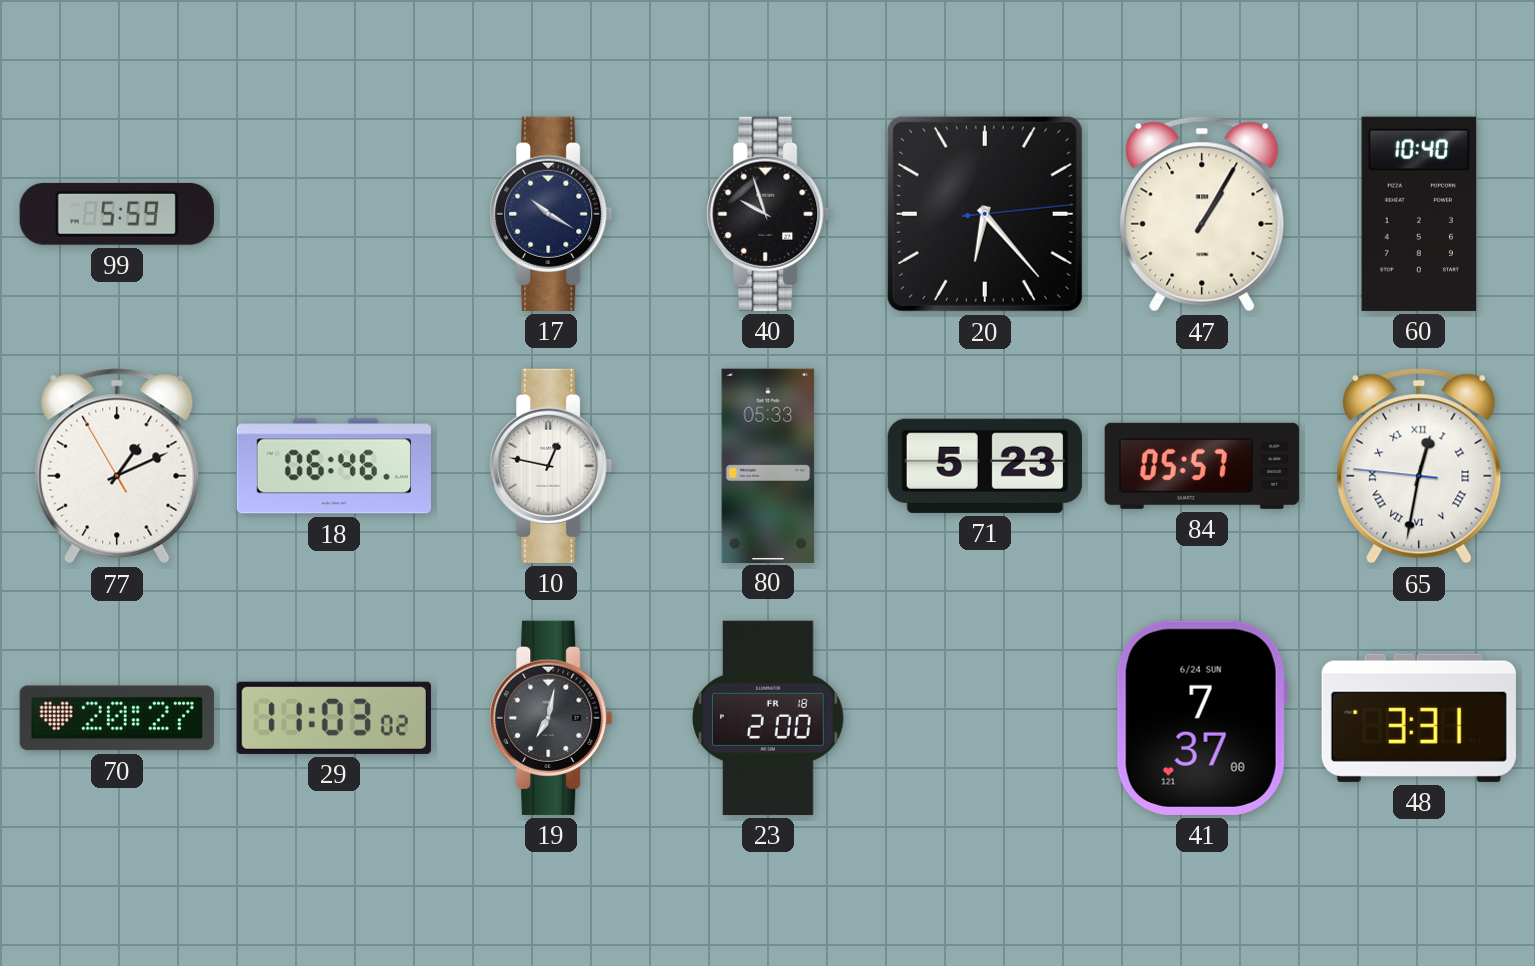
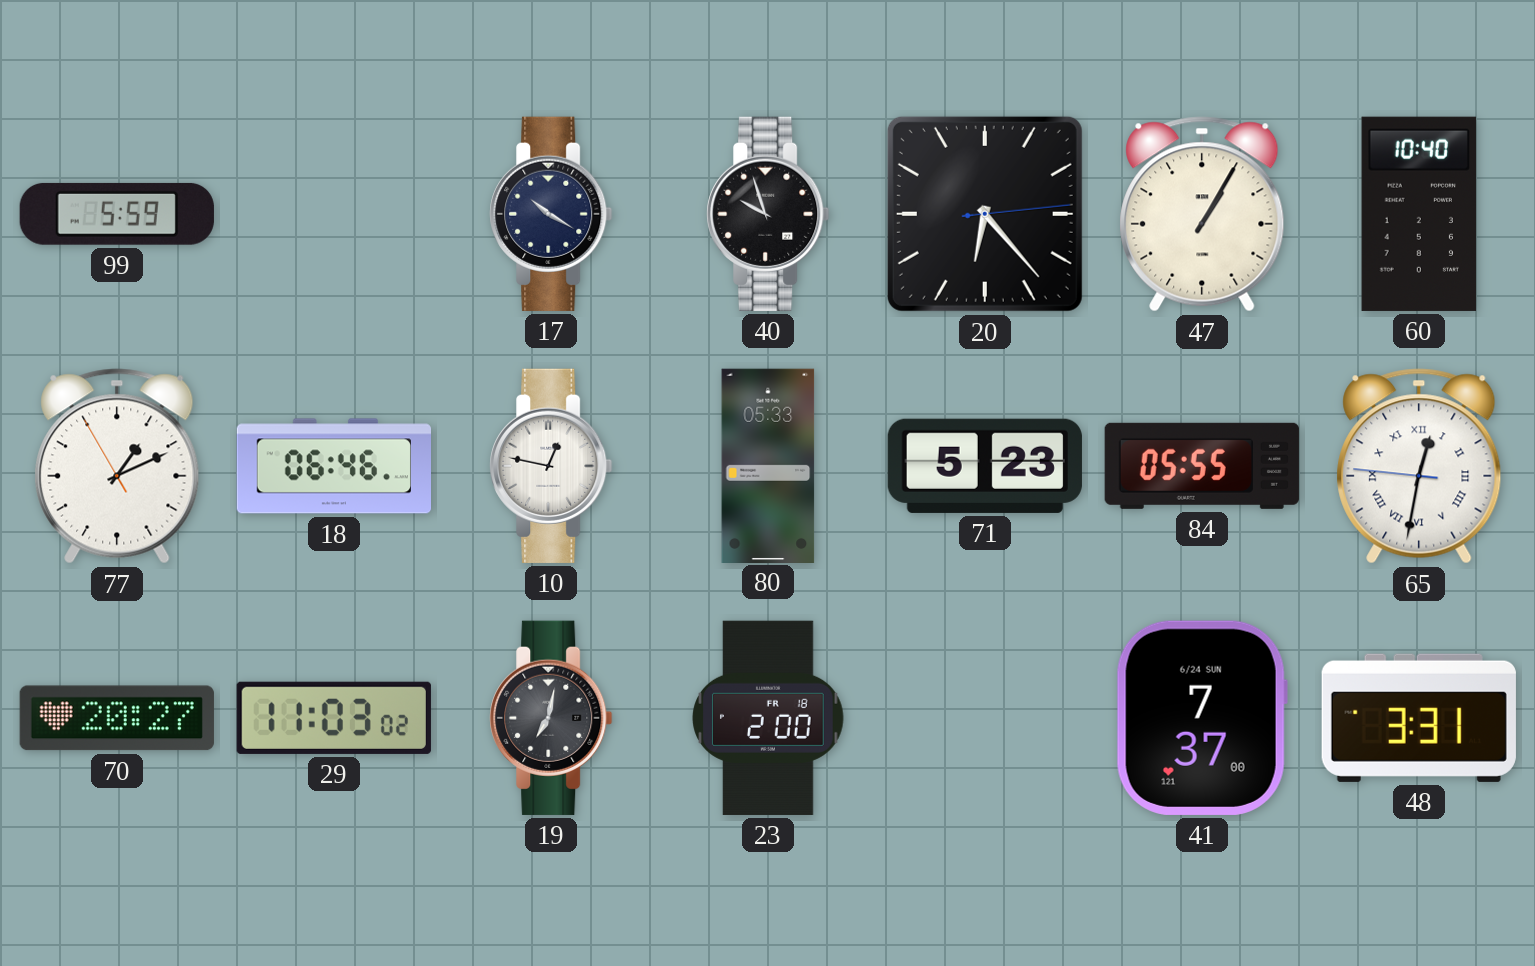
84: 05:57 -> 05:55
